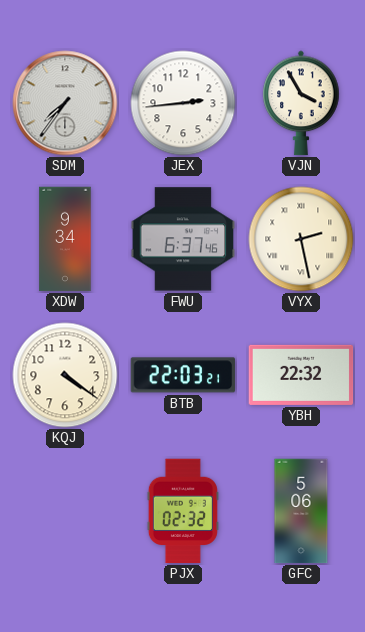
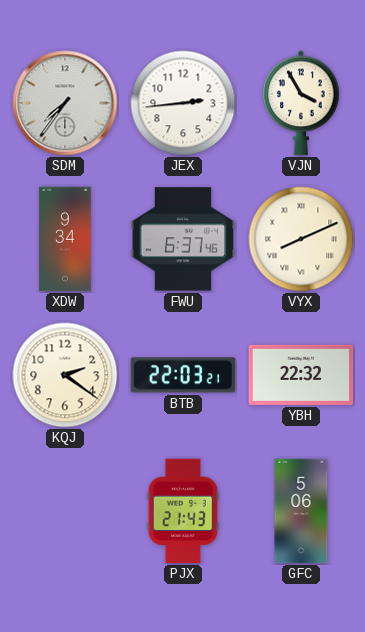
VYX: 2:28 -> 8:11
KQJ: 4:21 -> 2:21
PJX: 02:32 -> 21:43
